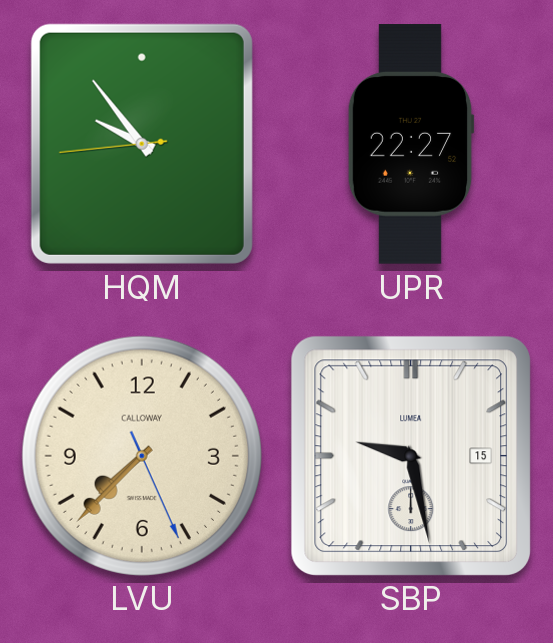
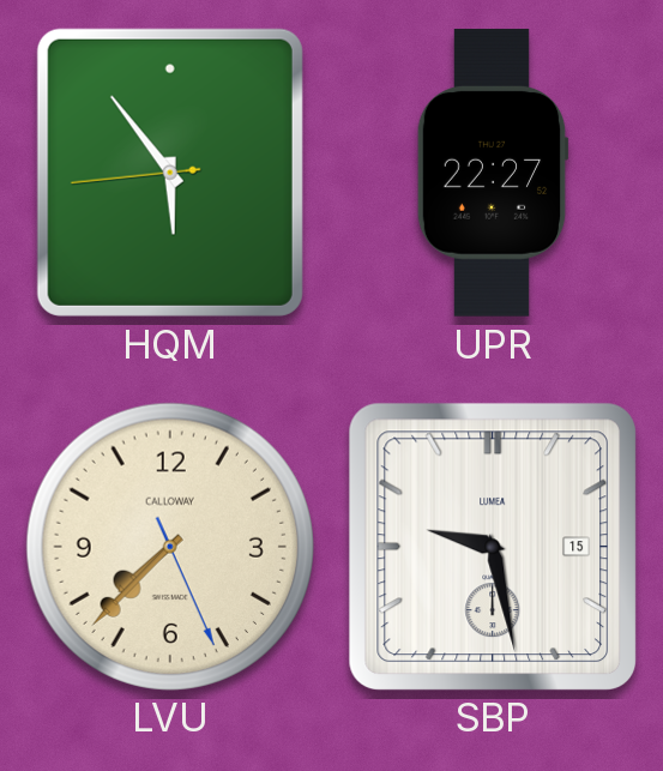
HQM: 9:53 -> 5:53
